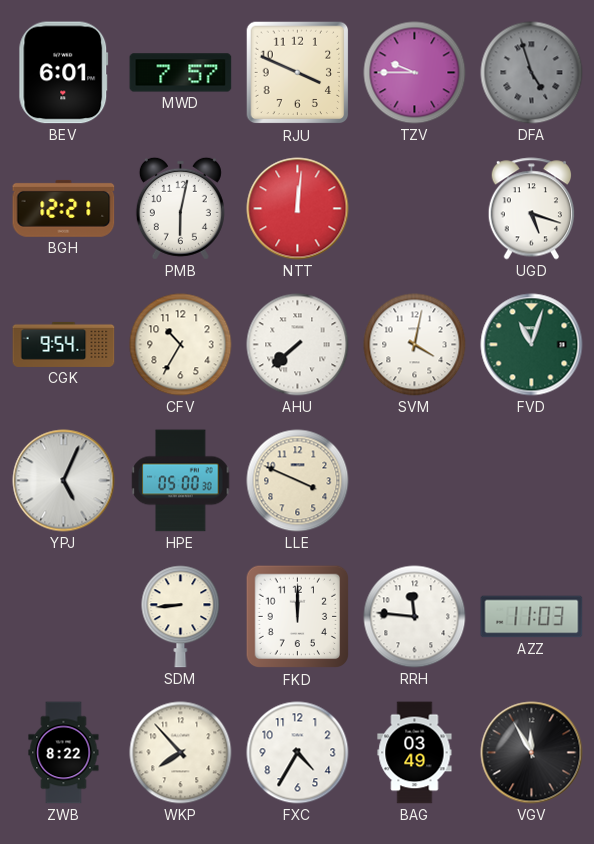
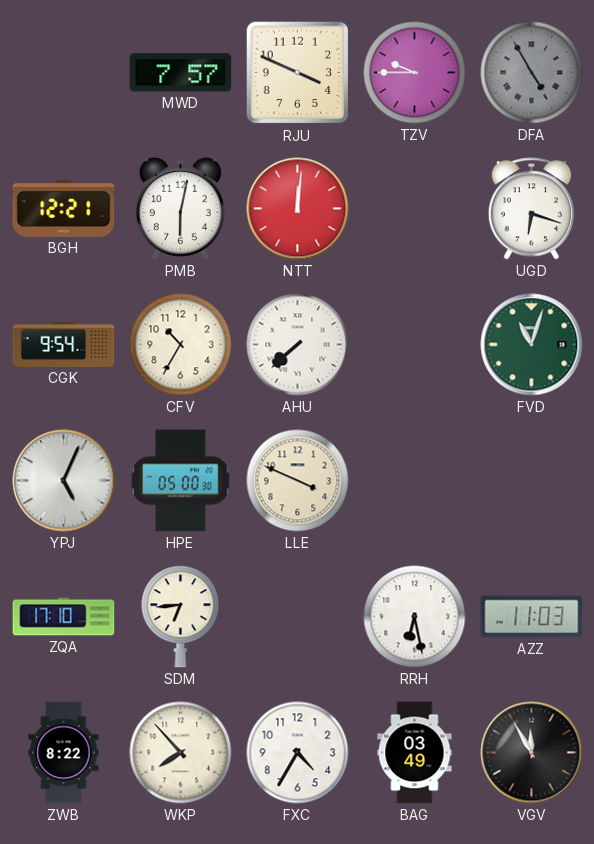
BEV: 6:01 -> none
DFA: 4:57 -> 4:55
UGD: 5:18 -> 6:18
SVM: 4:02 -> none
ZQA: none -> 17:10
SDM: 8:44 -> 6:44
FKD: 12:00 -> none
RRH: 11:46 -> 6:28
